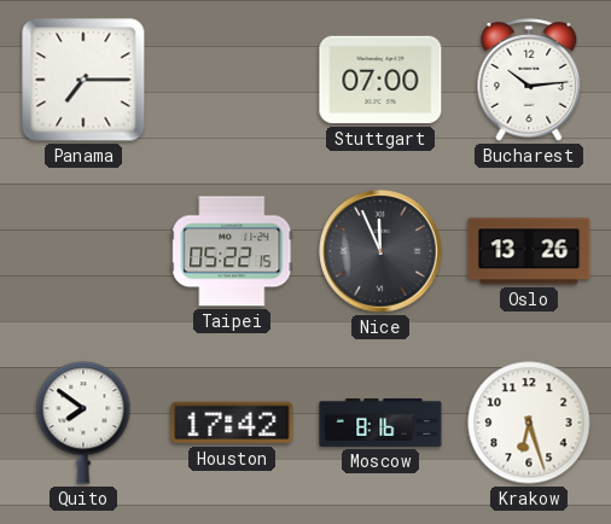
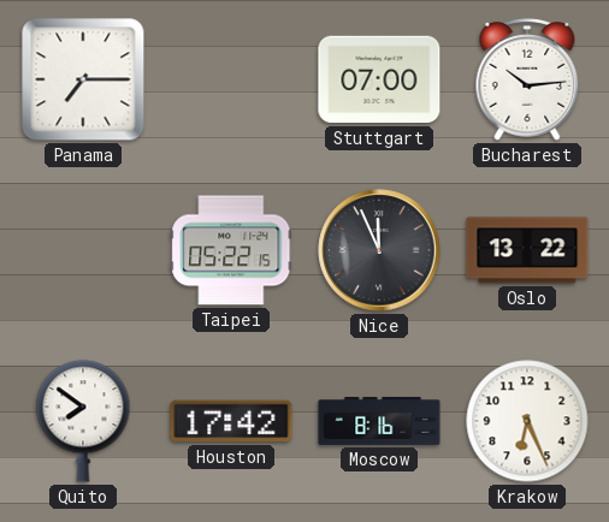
Oslo: 13:26 -> 13:22
Krakow: 6:27 -> 6:26
